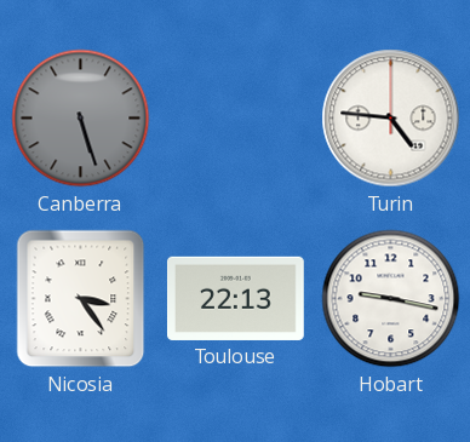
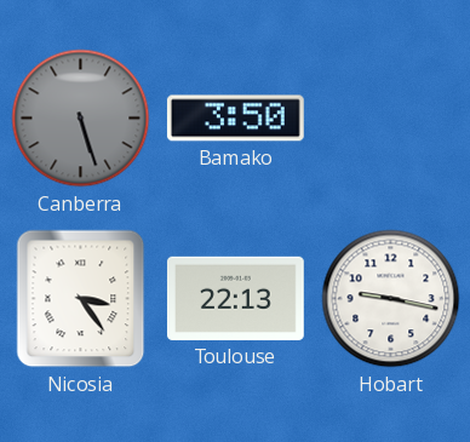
Bamako: none -> 3:50
Turin: 4:46 -> none
